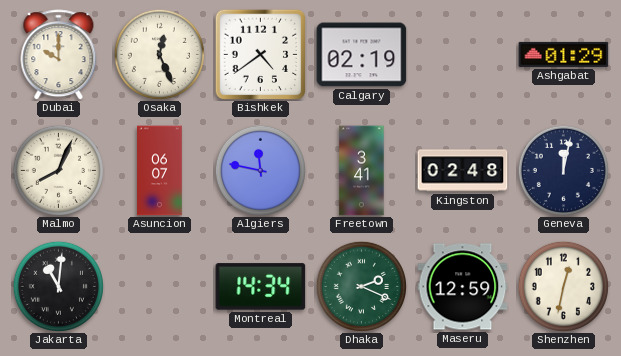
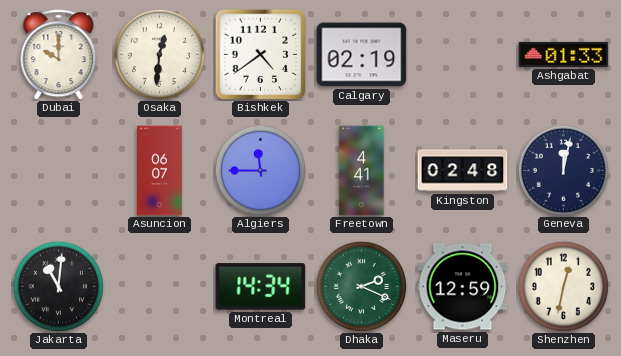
Osaka: 12:26 -> 12:31
Ashgabat: 01:29 -> 01:33
Malmo: 8:04 -> none
Algiers: 11:47 -> 11:45
Freetown: 3:41 -> 4:41
